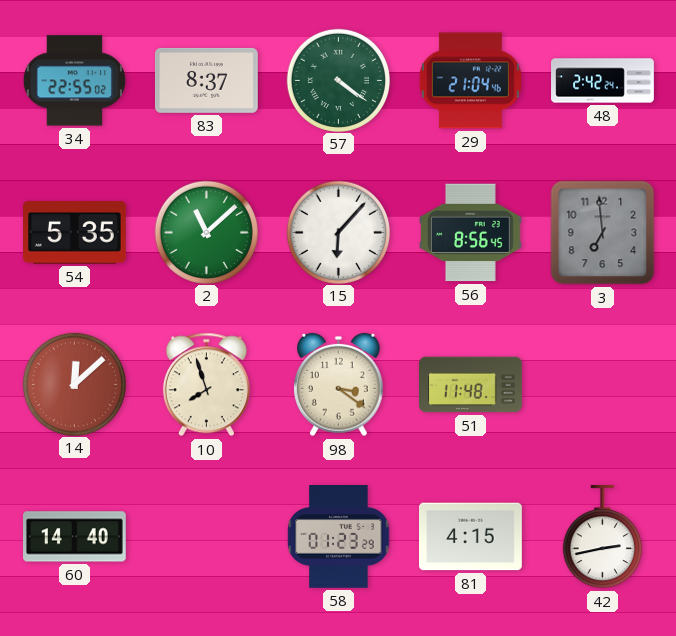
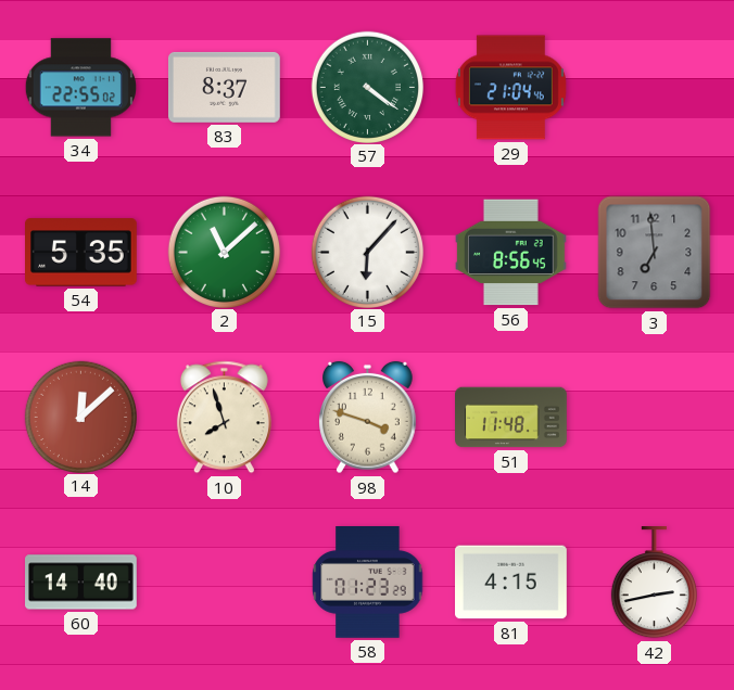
48: 2:42 -> none
98: 3:21 -> 3:48
